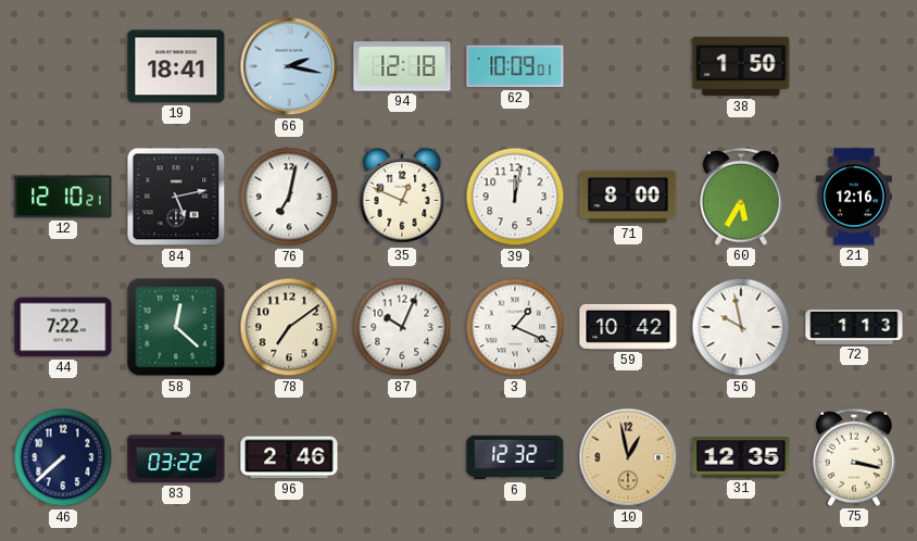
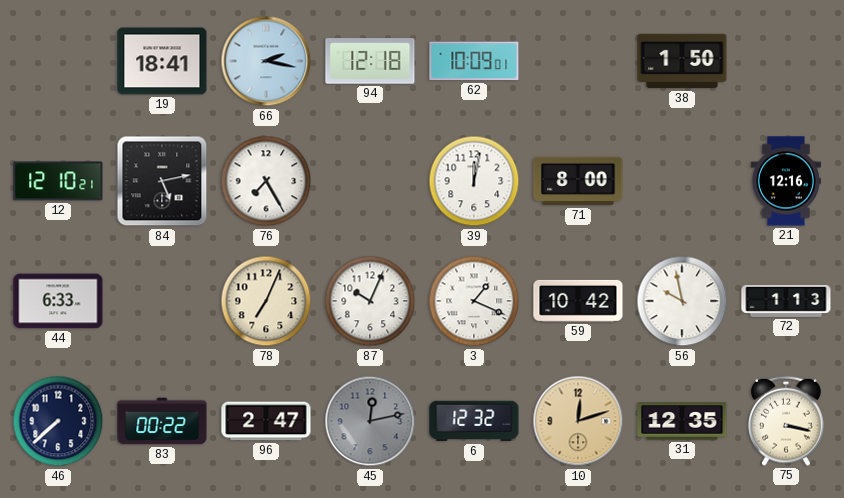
76: 7:02 -> 7:25
35: 12:49 -> none
60: 5:35 -> none
44: 7:22 -> 6:33
58: 12:22 -> none
78: 7:09 -> 7:04
83: 03:22 -> 00:22
96: 2:46 -> 2:47
45: none -> 12:13
10: 12:58 -> 12:12
